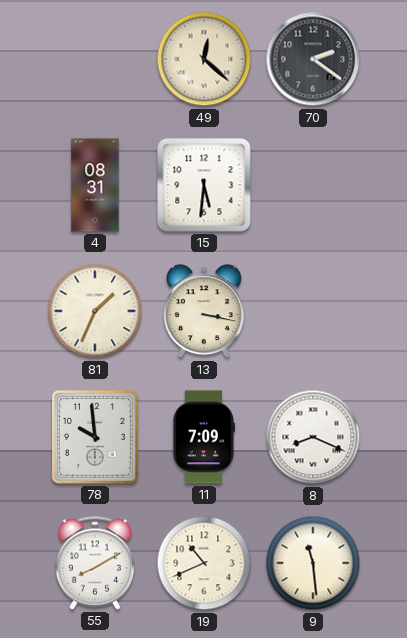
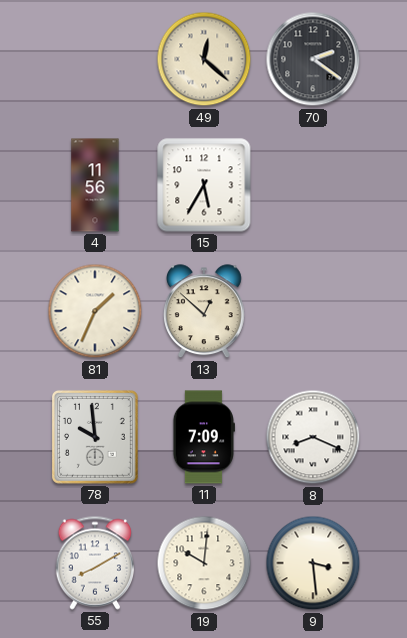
4: 08:31 -> 11:56
15: 5:31 -> 5:35
13: 3:17 -> 12:52
19: 10:41 -> 10:01
9: 11:29 -> 3:29
